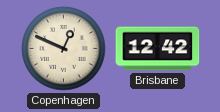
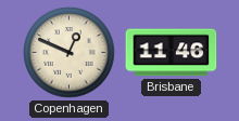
Brisbane: 12:42 -> 11:46
